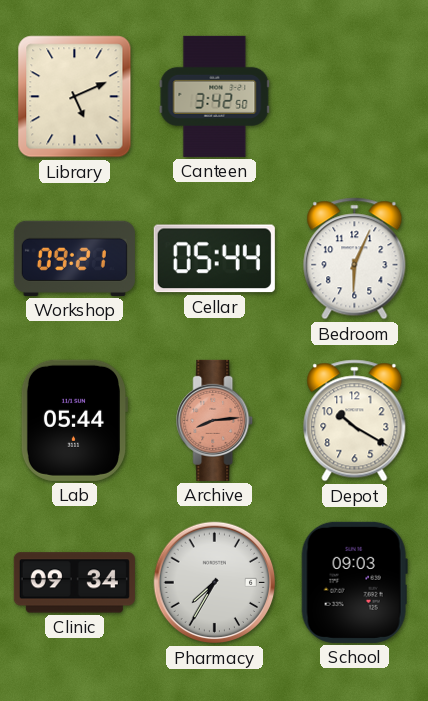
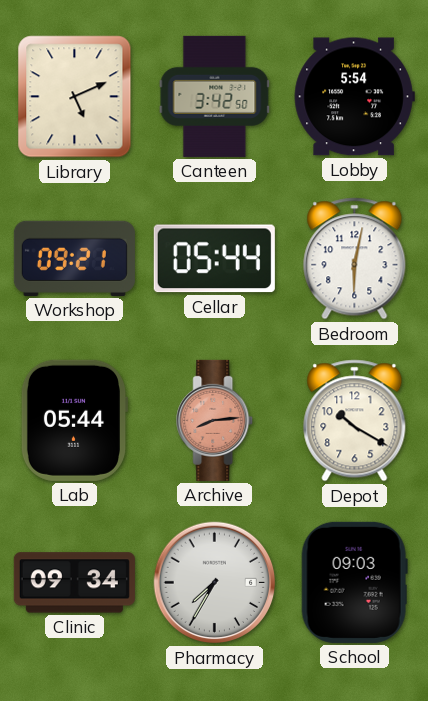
Lobby: none -> 5:54
Bedroom: 6:04 -> 6:02
